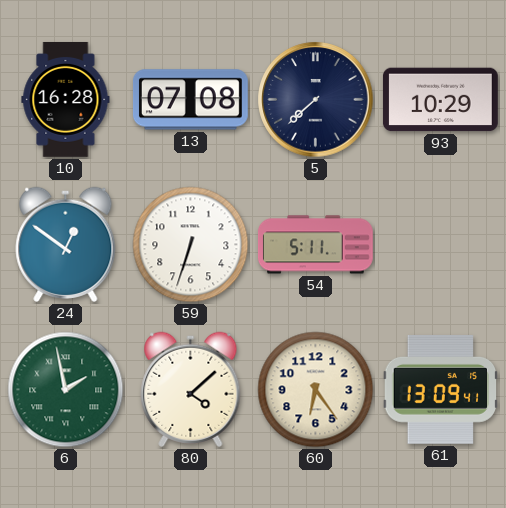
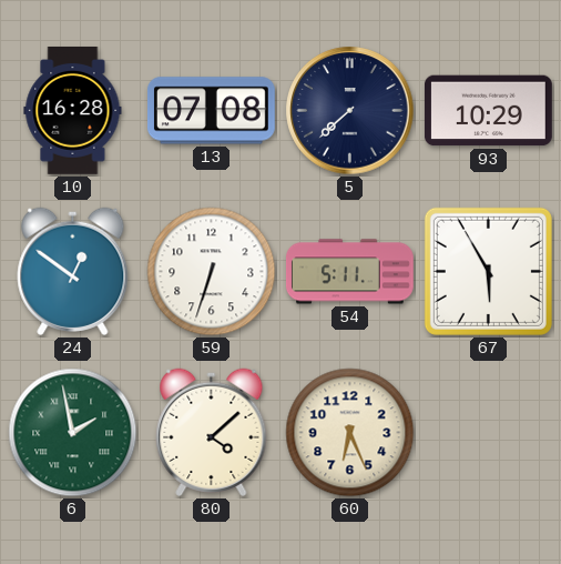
67: none -> 5:55
60: 6:24 -> 6:26
61: 13:09 -> none
